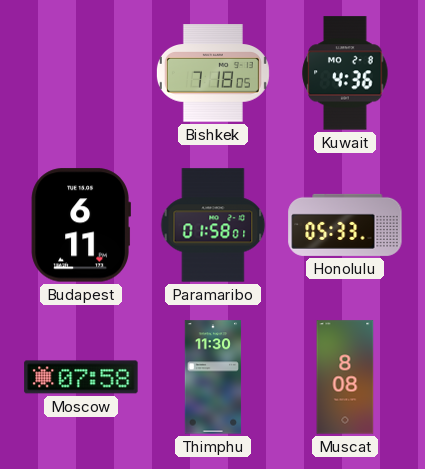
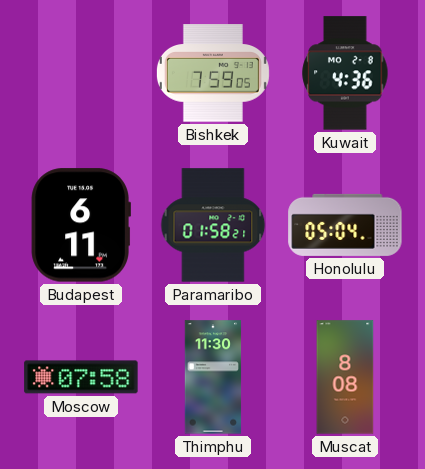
Bishkek: 7:18 -> 7:59
Paramaribo: 01:58:01 -> 01:58:21
Honolulu: 05:33 -> 05:04
